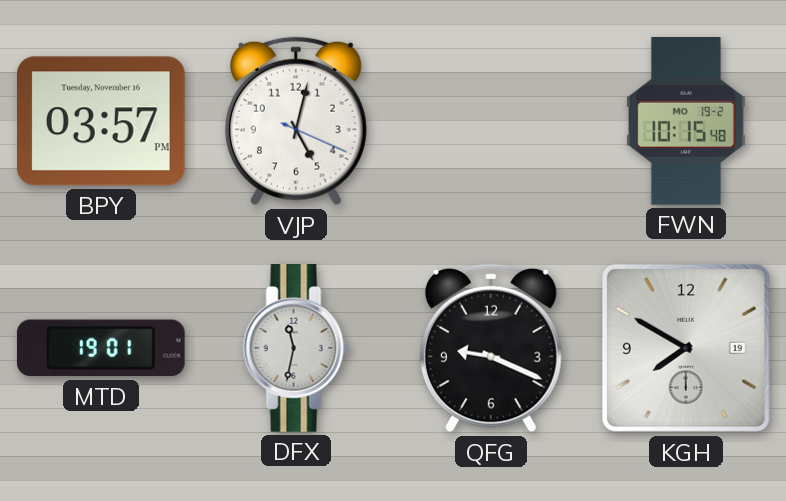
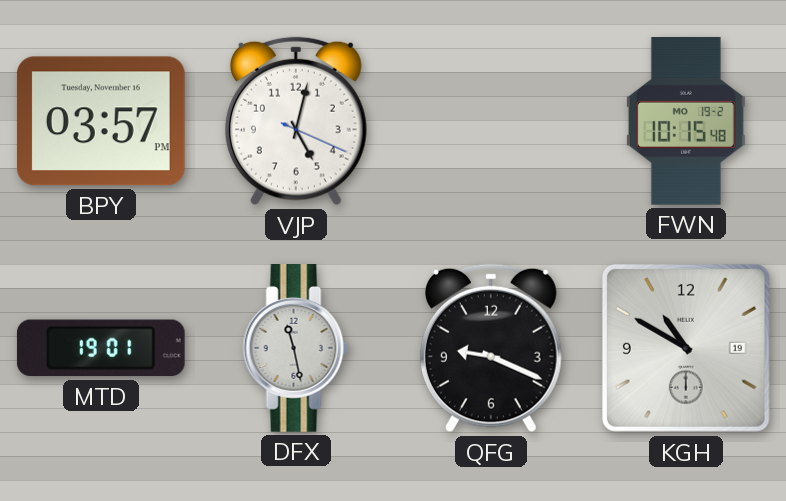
DFX: 11:32 -> 11:28
KGH: 7:50 -> 10:50
